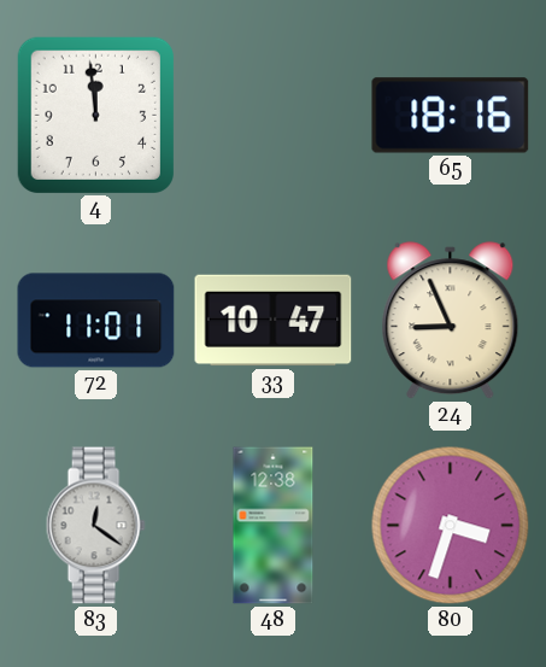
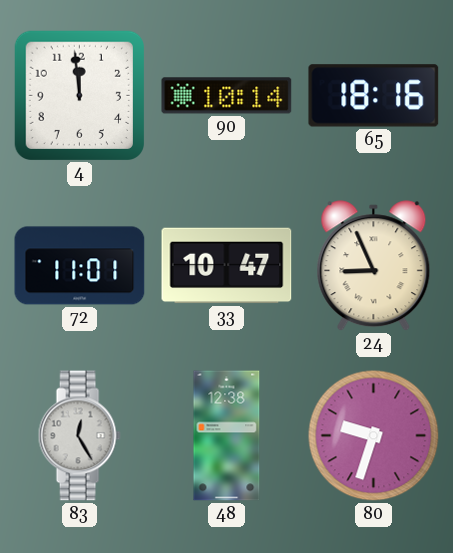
90: none -> 10:14
83: 12:21 -> 12:25
80: 3:33 -> 9:33
